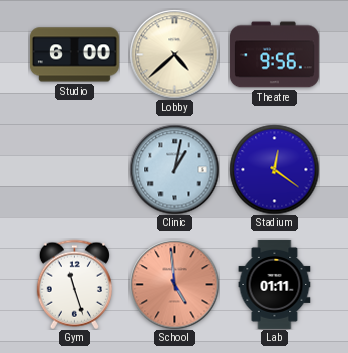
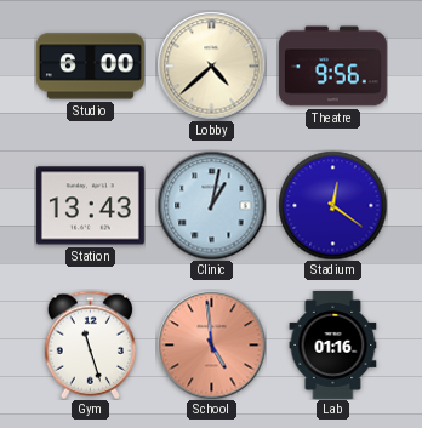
Station: none -> 13:43
Lab: 01:11 -> 01:16
